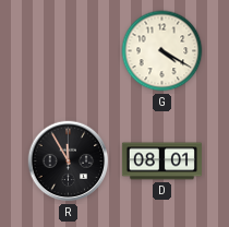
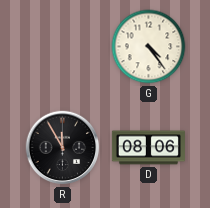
G: 4:20 -> 4:24
D: 08:01 -> 08:06
